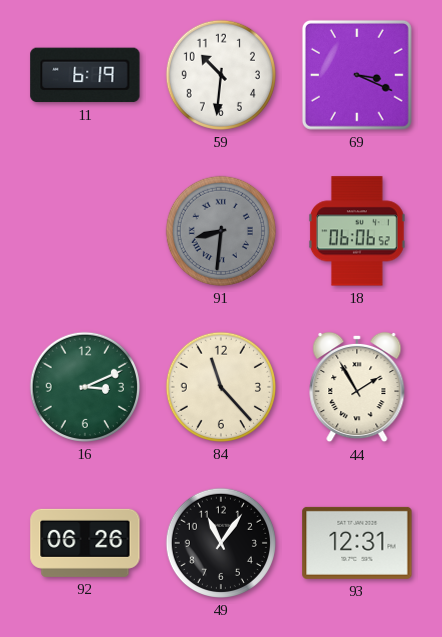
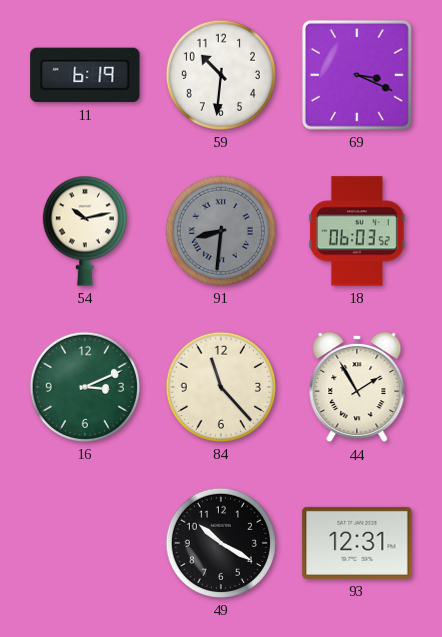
54: none -> 10:13
18: 06:06 -> 06:03
92: 06:26 -> none
49: 11:06 -> 10:20
